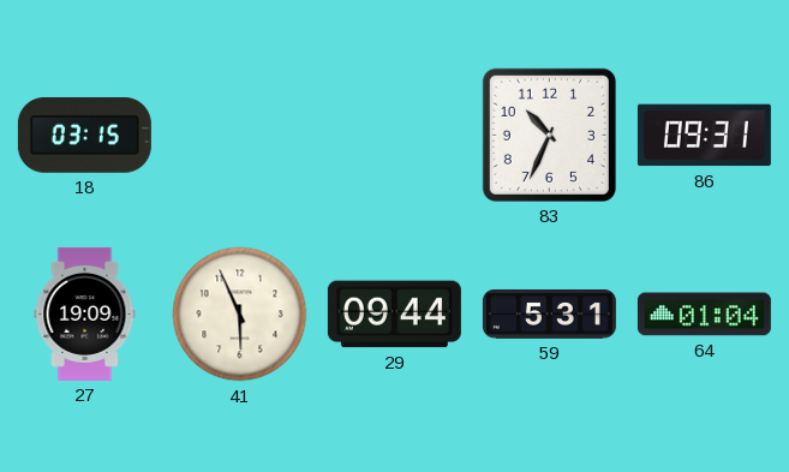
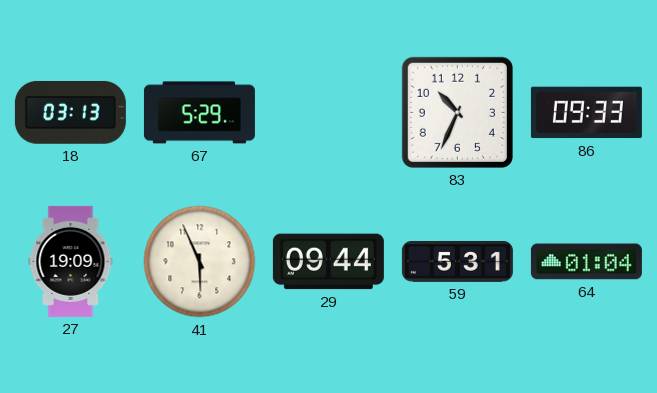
18: 03:15 -> 03:13
67: none -> 5:29
86: 09:31 -> 09:33
